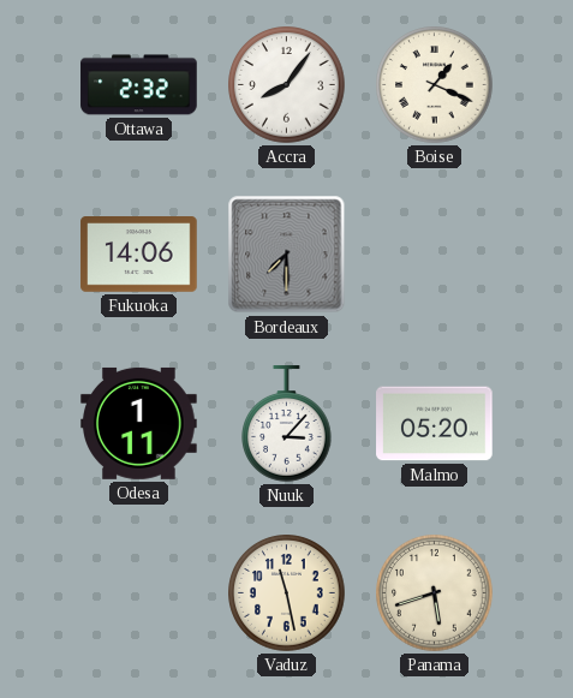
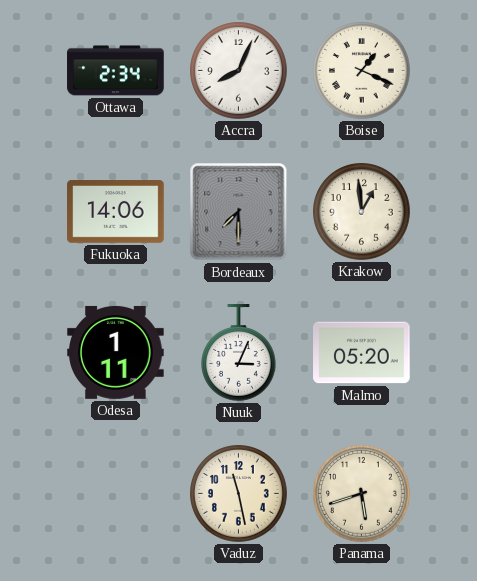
Ottawa: 2:32 -> 2:34
Accra: 8:06 -> 8:04
Krakow: none -> 12:59
Nuuk: 3:07 -> 3:04
